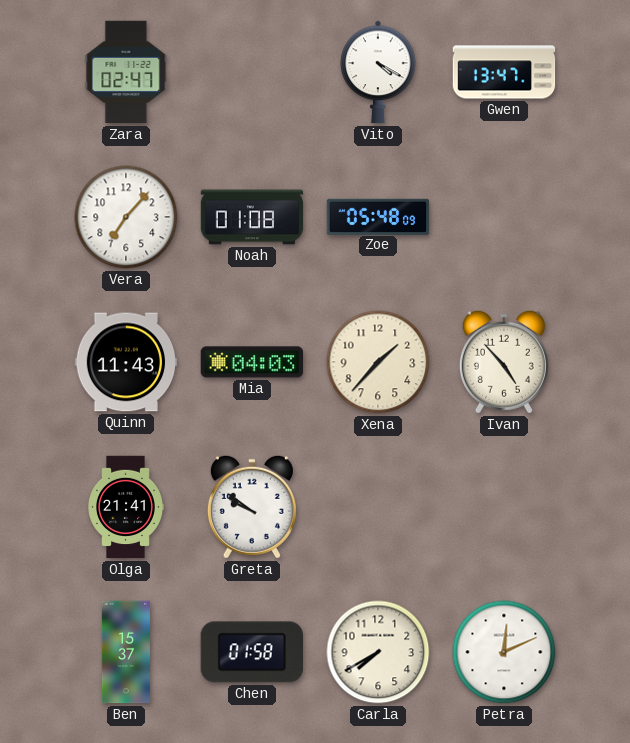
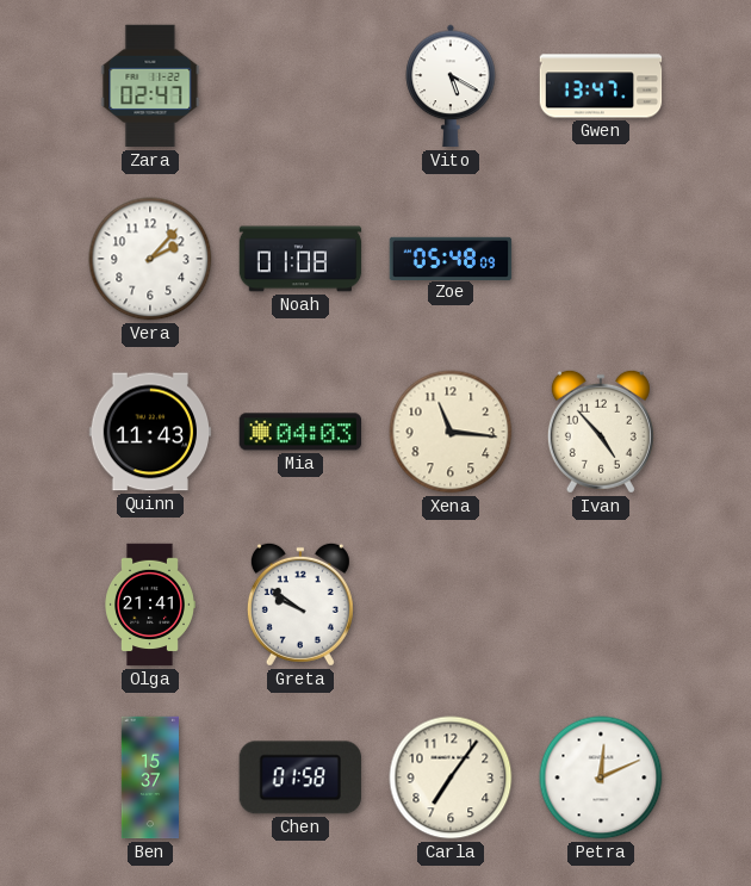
Vito: 4:20 -> 5:20
Vera: 7:07 -> 2:07
Xena: 1:37 -> 11:16
Carla: 7:40 -> 7:06
